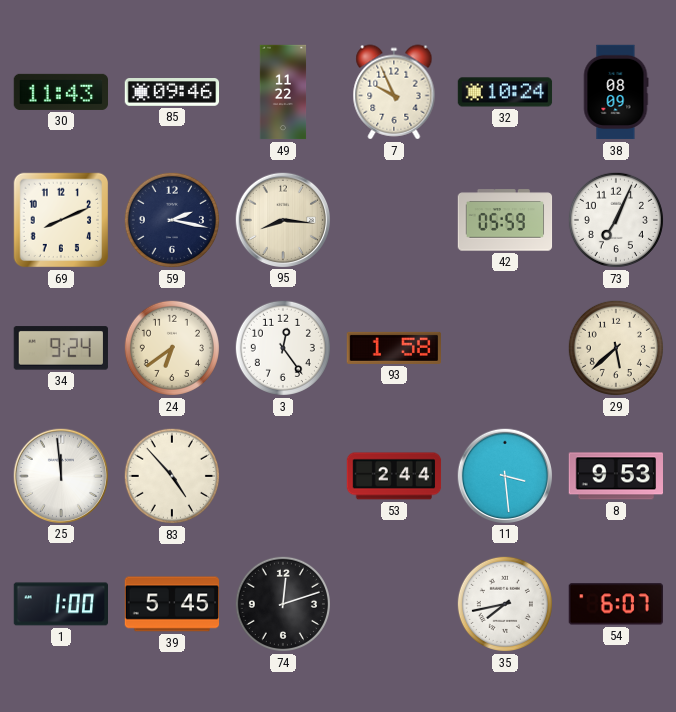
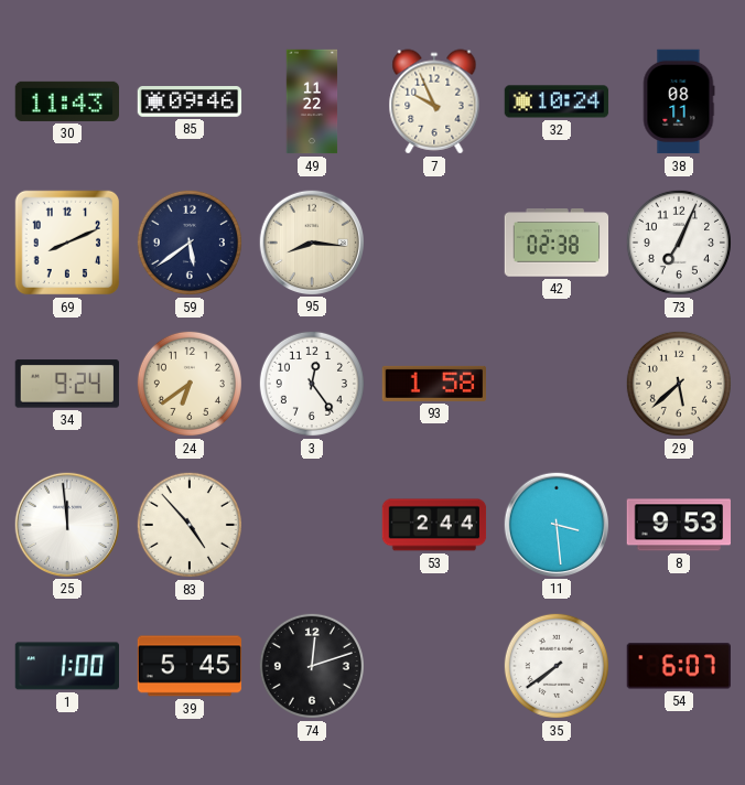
38: 08:09 -> 08:11
59: 2:17 -> 5:39
42: 05:59 -> 02:38
35: 7:43 -> 7:39
